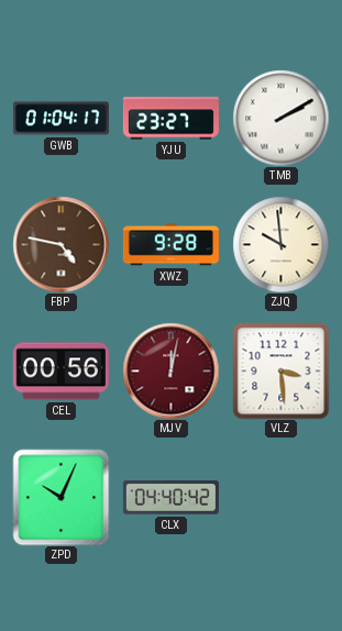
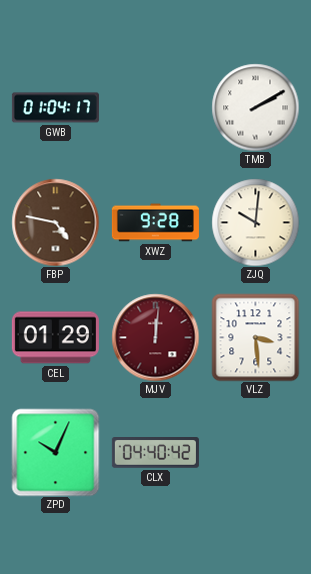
YJU: 23:27 -> none
ZJQ: 9:59 -> 10:01
CEL: 00:56 -> 01:29
MJV: 12:02 -> 12:01
